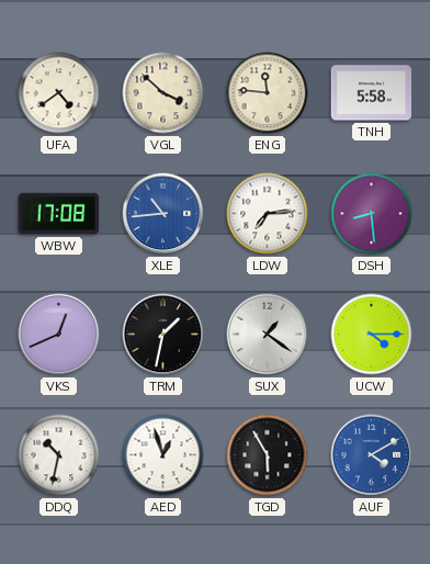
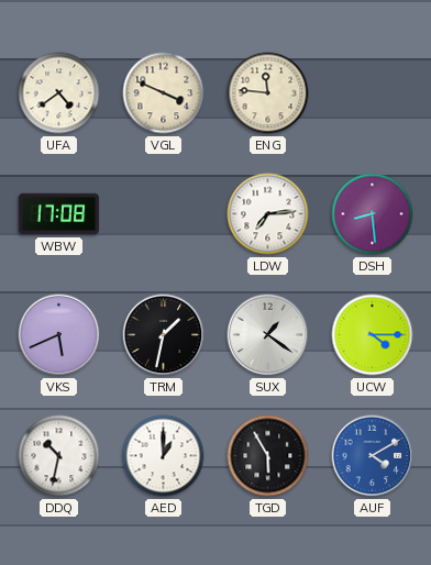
VGL: 3:52 -> 3:49
TNH: 5:58 -> none
XLE: 10:44 -> none
VKS: 12:41 -> 5:41
AED: 12:57 -> 1:00
